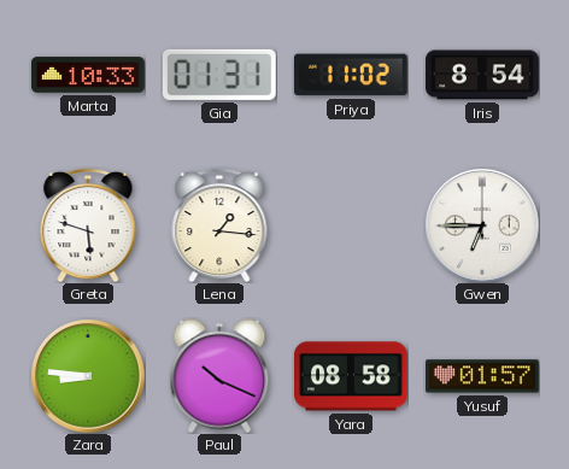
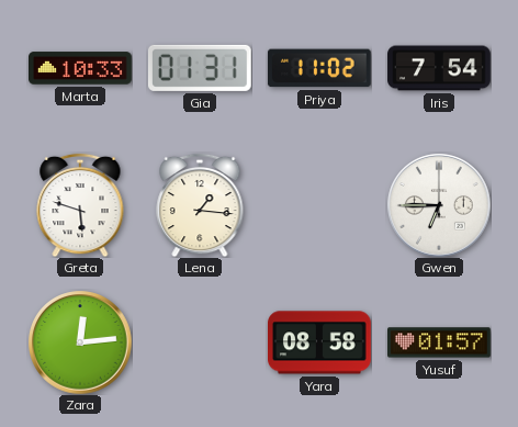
Iris: 8:54 -> 7:54
Zara: 8:46 -> 12:14
Paul: 10:19 -> none
